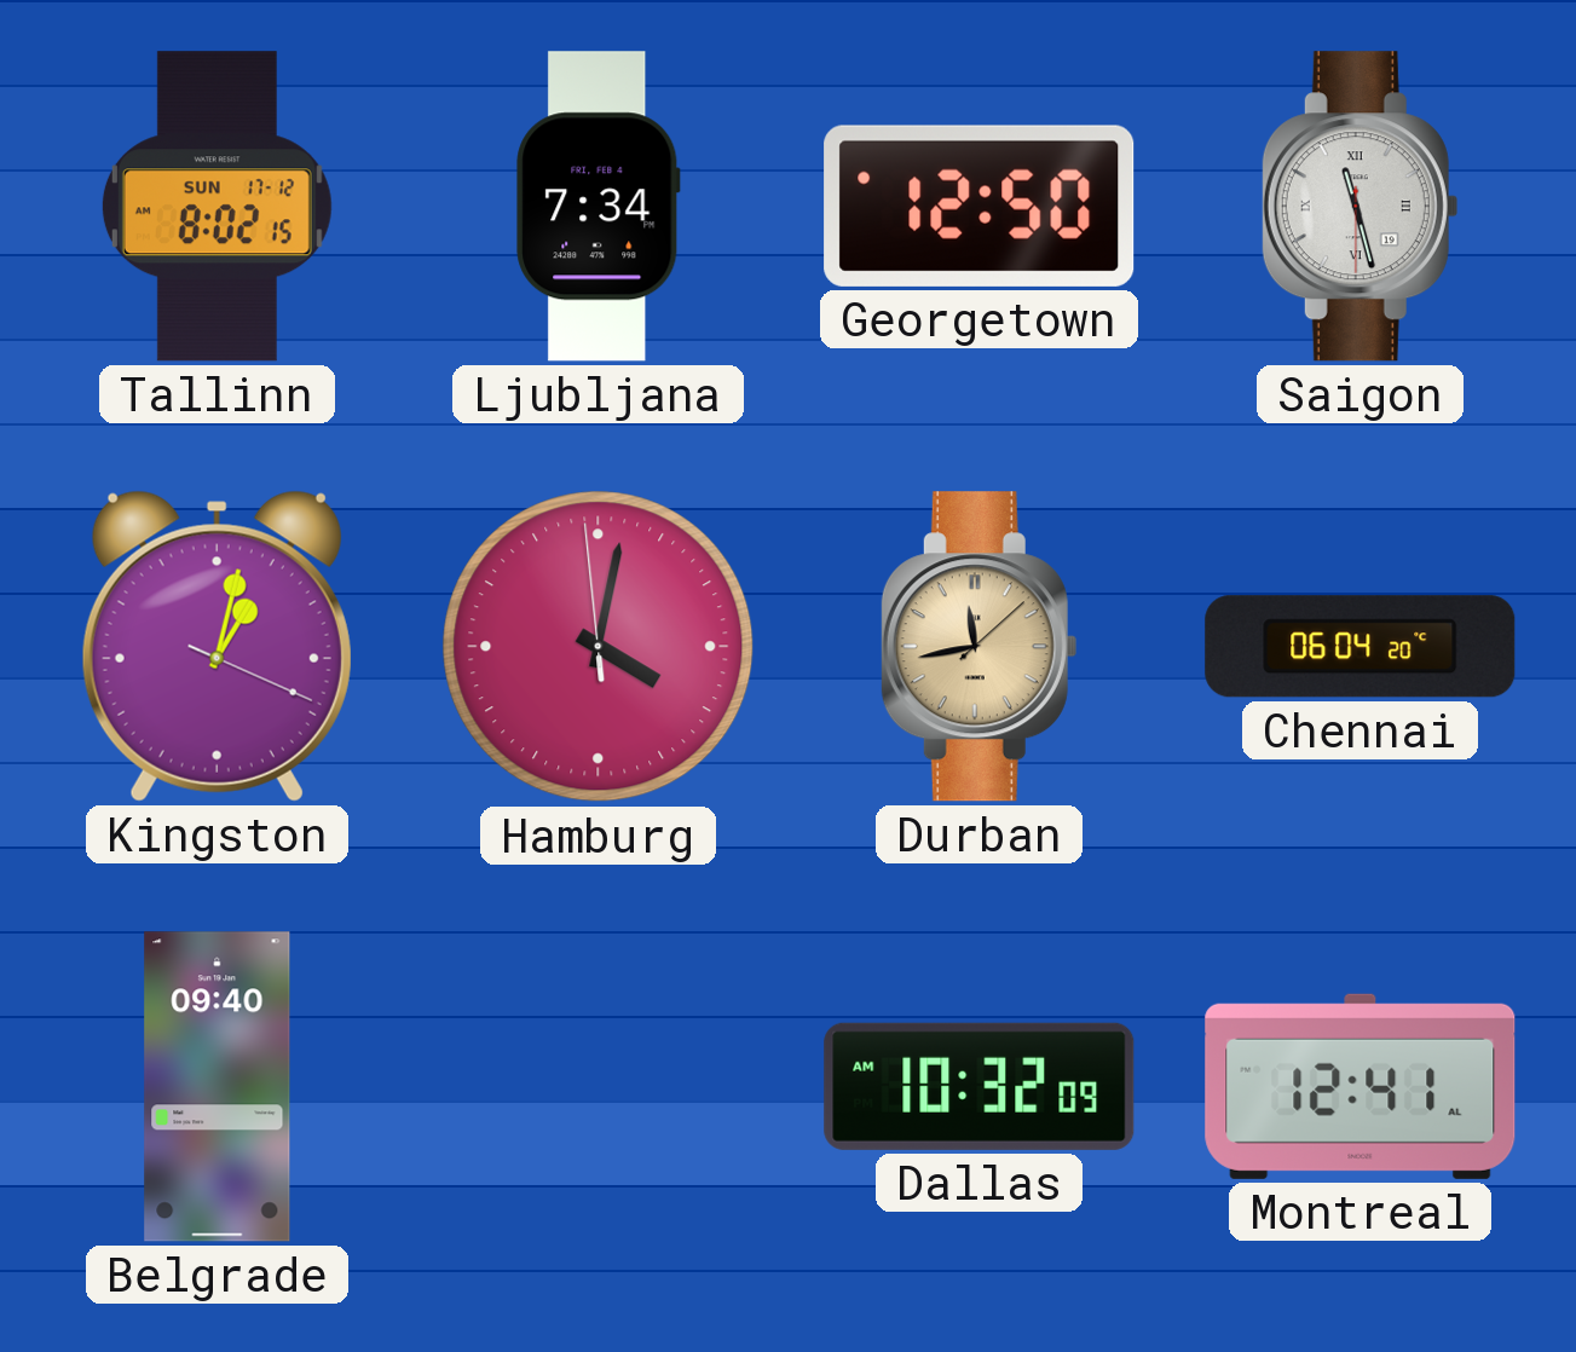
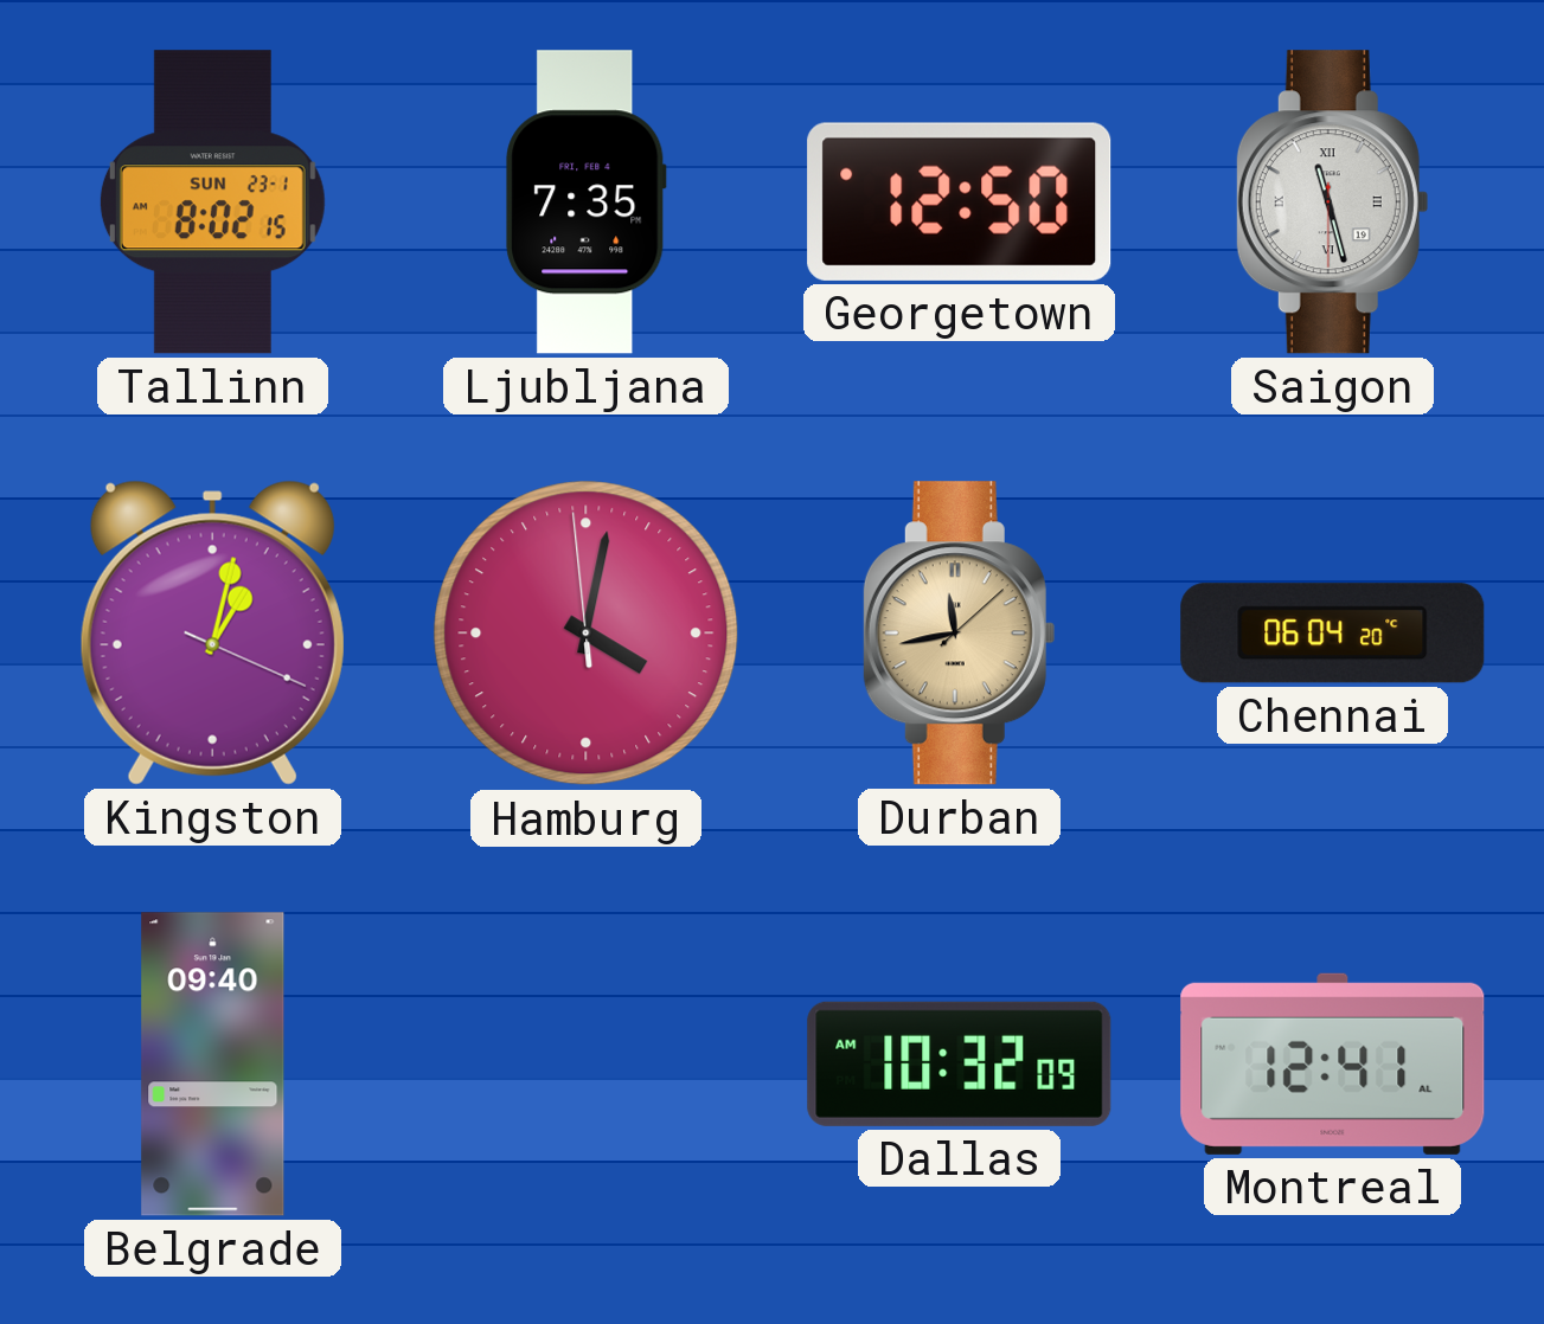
Tallinn date: SUN 17-12 -> SUN 23-1
Ljubljana: 7:34 -> 7:35
